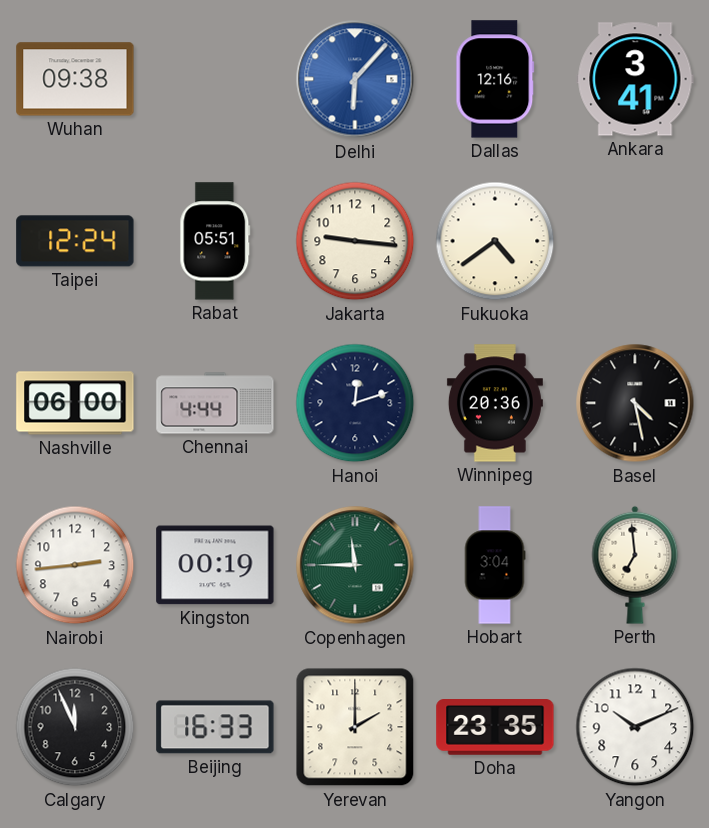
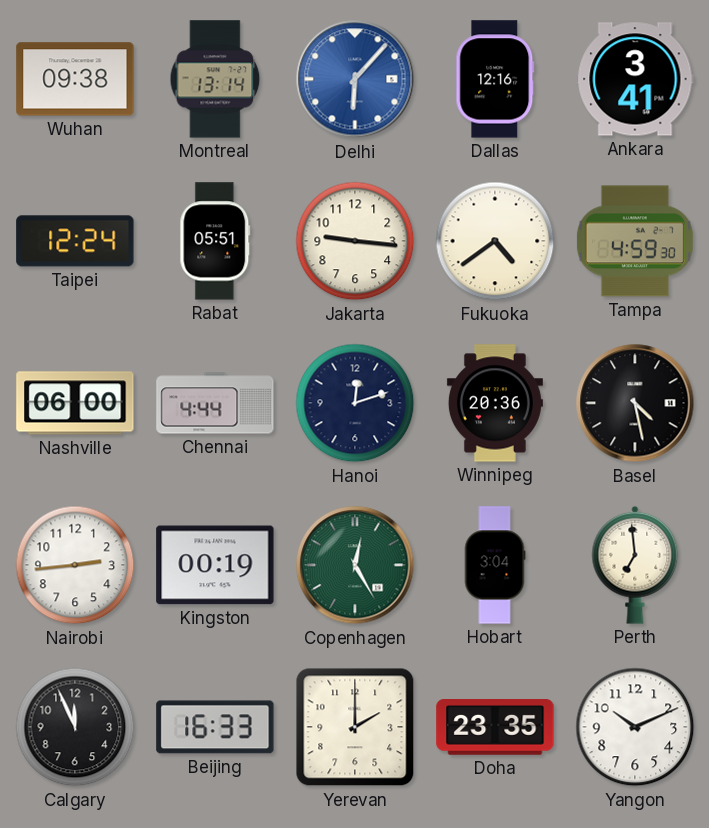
Montreal: none -> 13:14
Tampa: none -> 4:59
Copenhagen: 11:45 -> 12:25
